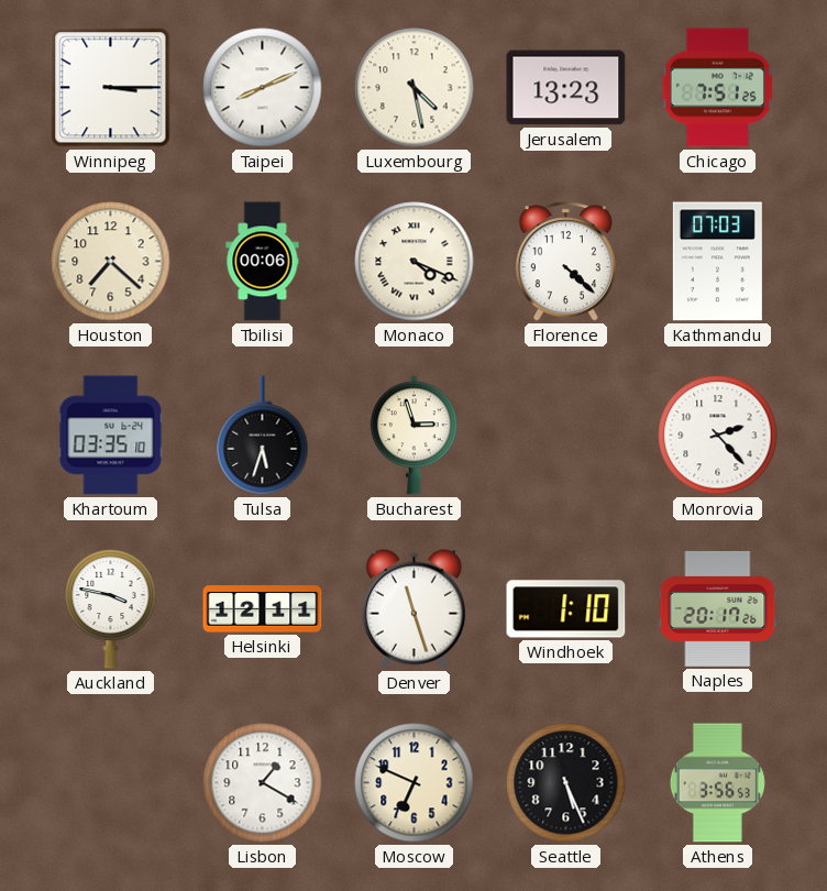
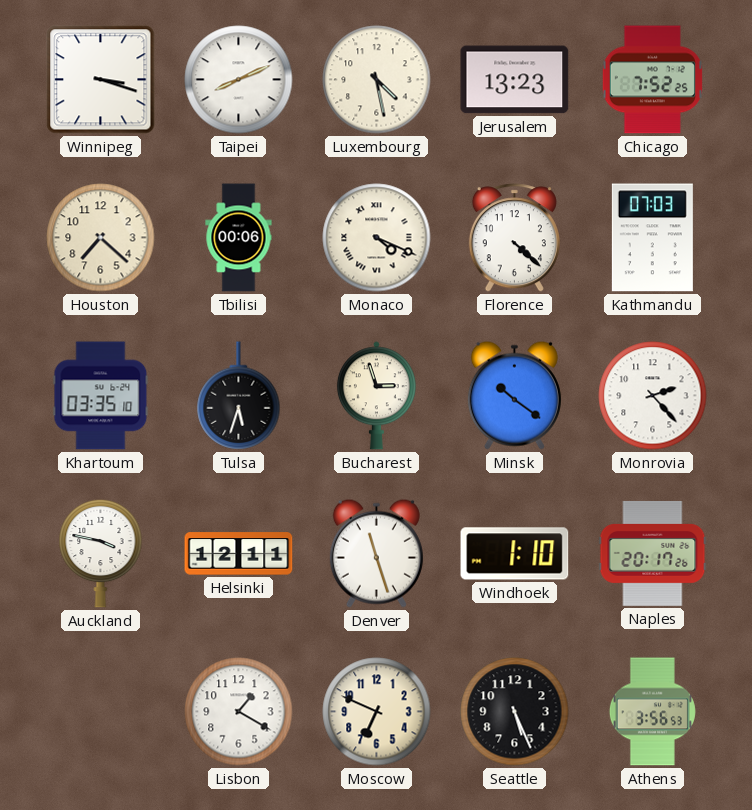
Winnipeg: 3:15 -> 3:18
Chicago: 7:51 -> 7:52
Minsk: none -> 10:21
